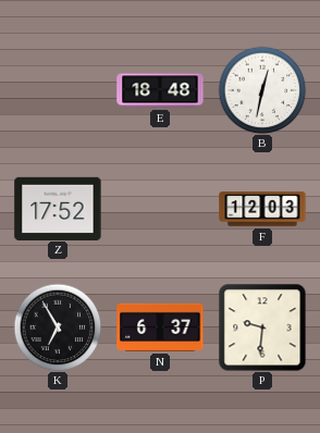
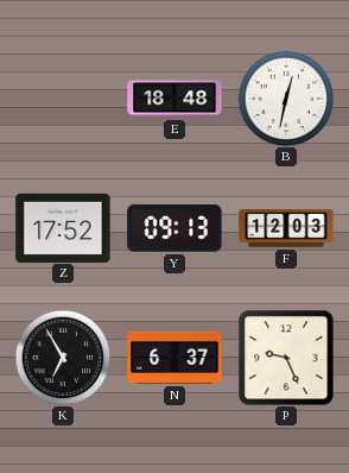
Y: none -> 09:13
P: 9:31 -> 9:26
